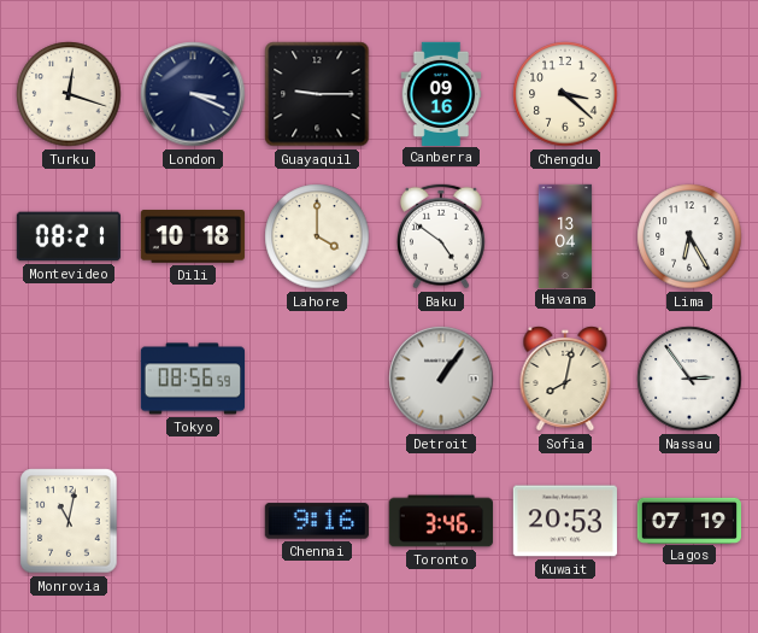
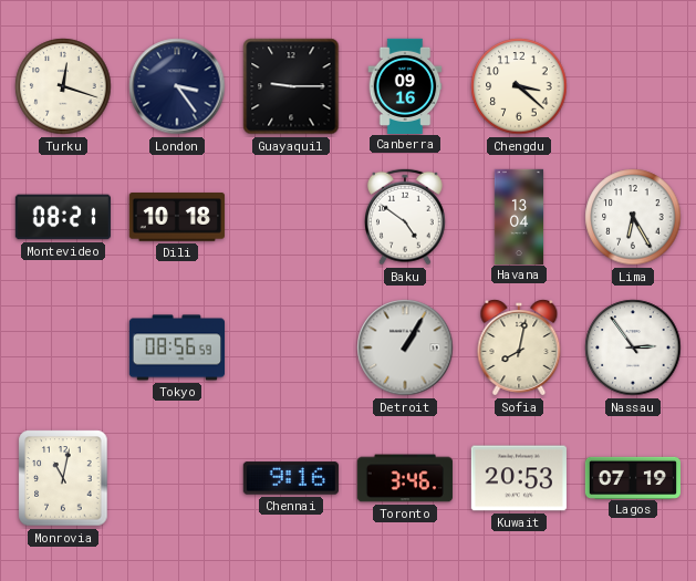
London: 3:19 -> 3:24
Lahore: 4:00 -> none
Detroit: 1:06 -> 1:05
